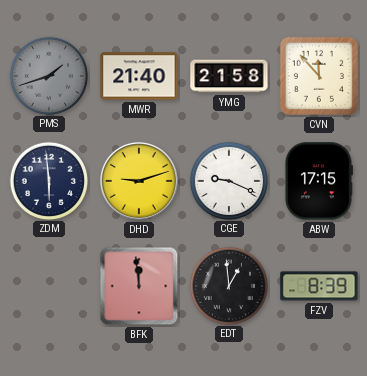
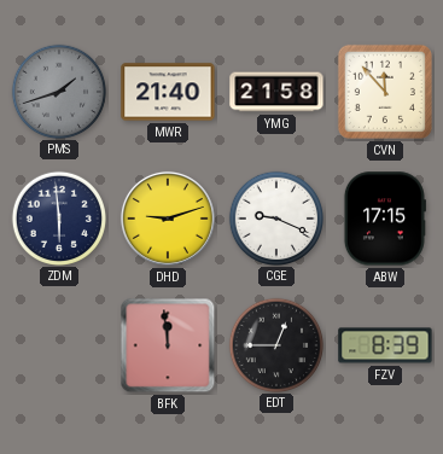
EDT: 12:59 -> 12:45
